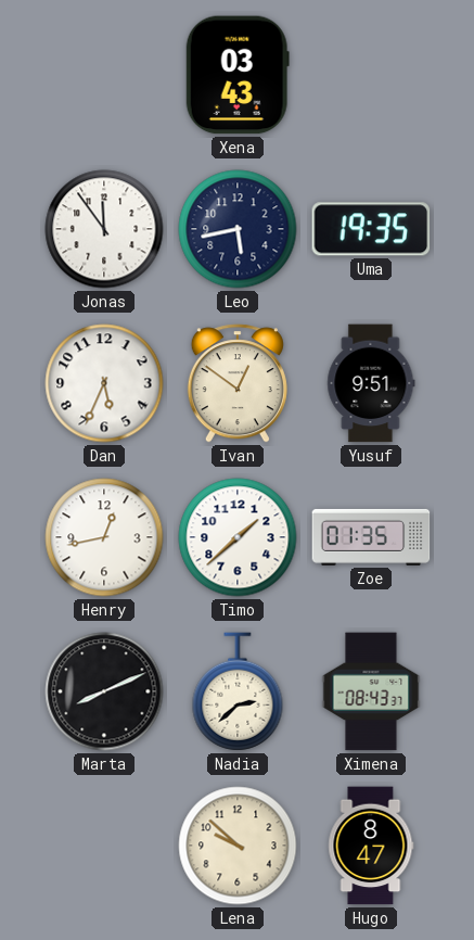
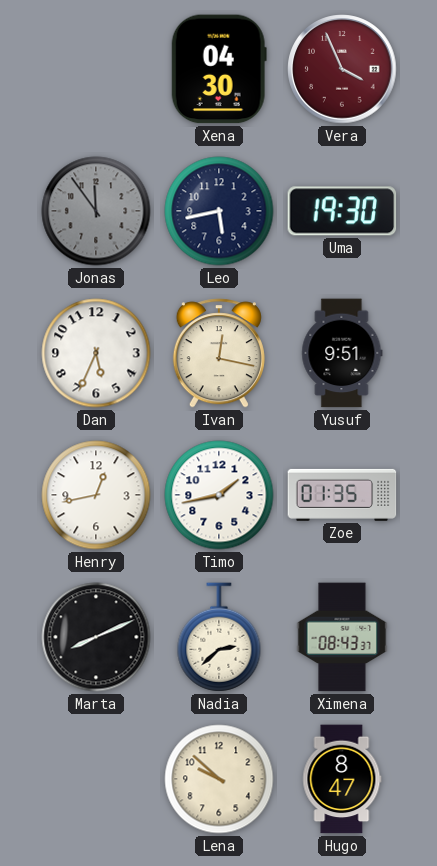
Xena: 03:43 -> 04:30
Vera: none -> 3:56
Jonas dial: white -> grey
Uma: 19:35 -> 19:30
Ivan: 12:51 -> 12:17
Timo: 1:38 -> 1:43
